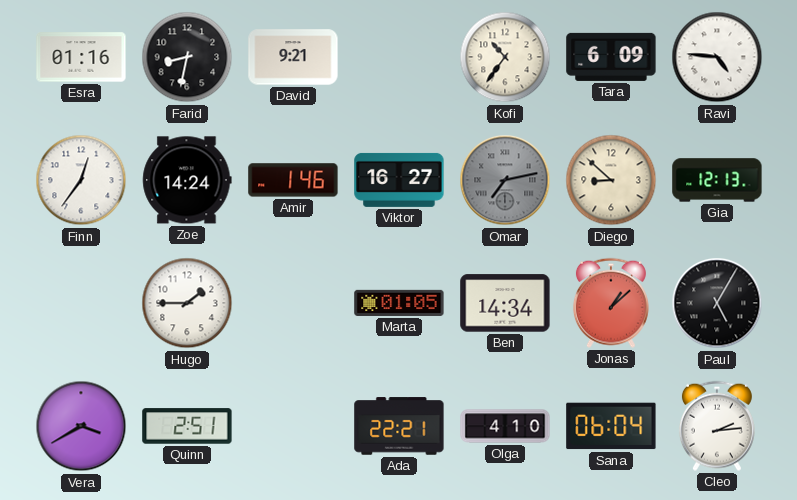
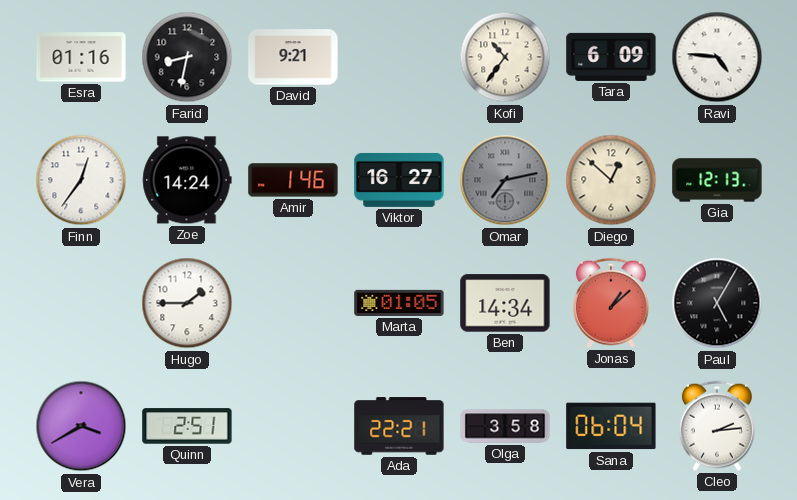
Diego: 8:52 -> 12:52
Olga: 4:10 -> 3:58
